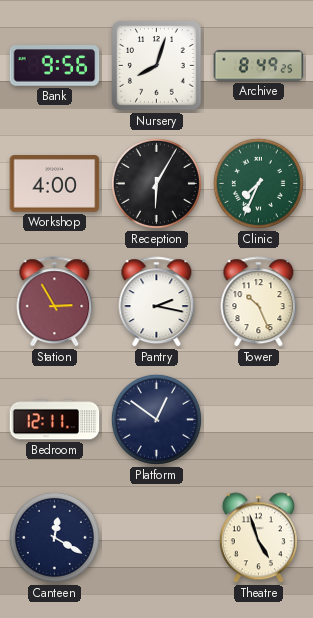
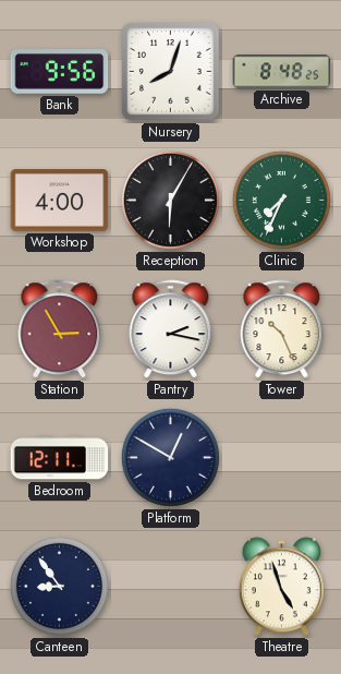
Archive: 8:49 -> 8:48
Platform: 12:51 -> 12:50
Canteen: 12:20 -> 8:54
